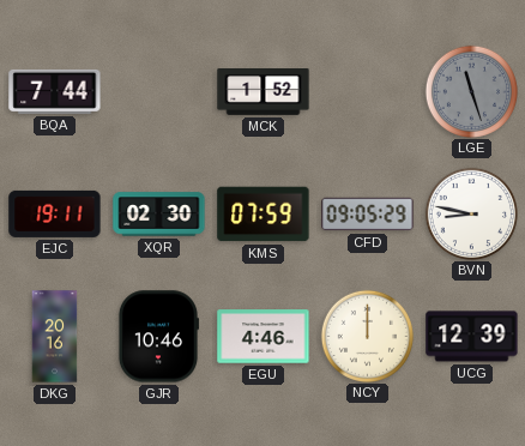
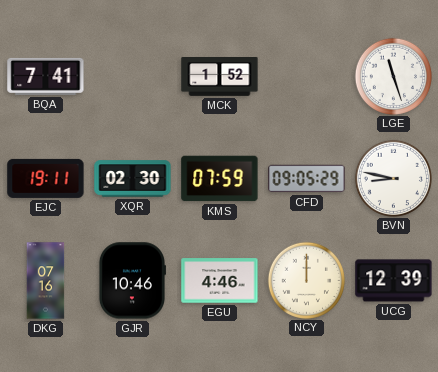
BQA: 7:44 -> 7:41
LGE dial: grey -> white
DKG: 20:16 -> 07:16
